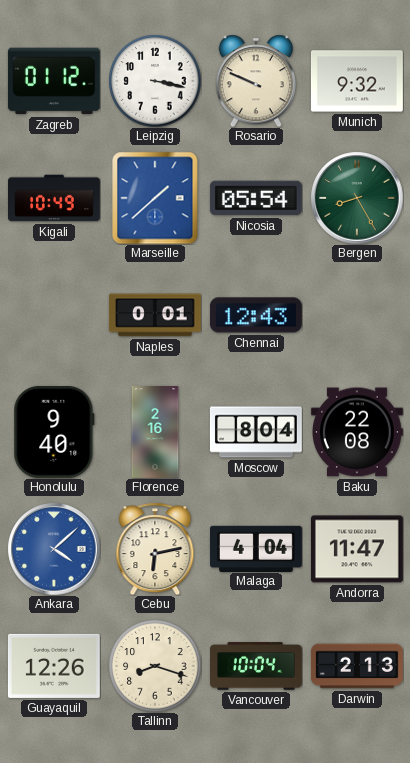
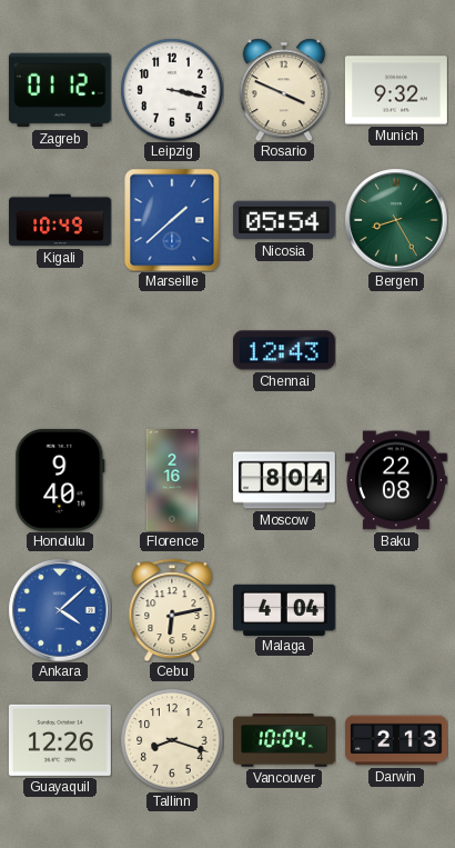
Rosario: 9:49 -> 3:49
Naples: 0:01 -> none
Andorra: 11:47 -> none
